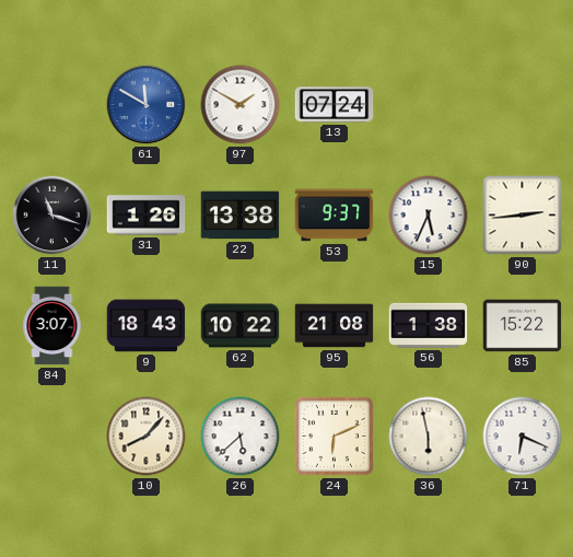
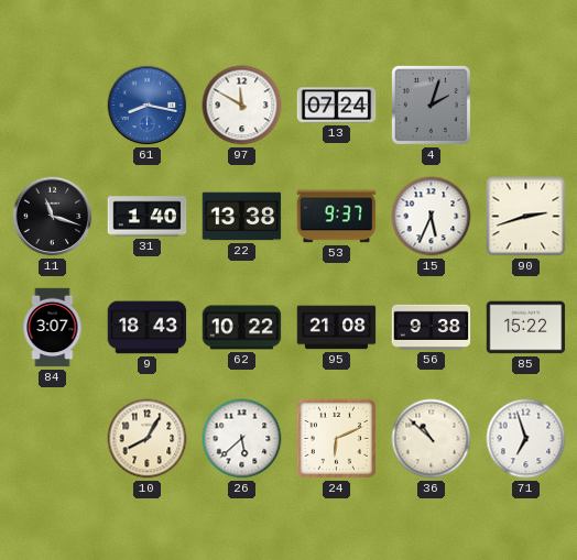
61: 11:50 -> 8:17
97: 1:50 -> 11:50
4: none -> 2:03
31: 1:26 -> 1:40
90: 2:44 -> 2:42
56: 1:38 -> 9:38
10: 8:07 -> 8:05
36: 5:58 -> 10:52
71: 6:19 -> 6:57
